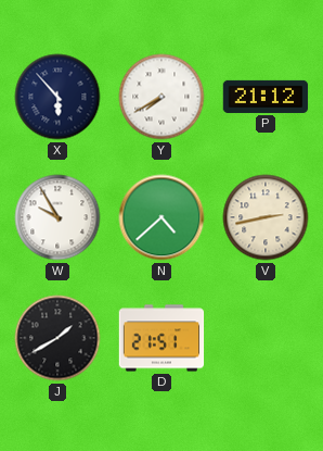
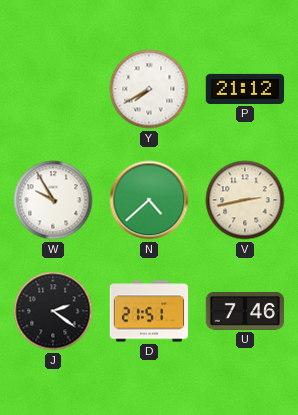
X: 5:53 -> none
J: 1:40 -> 2:21
U: none -> 7:46
